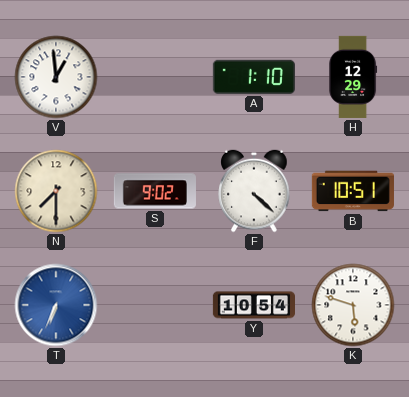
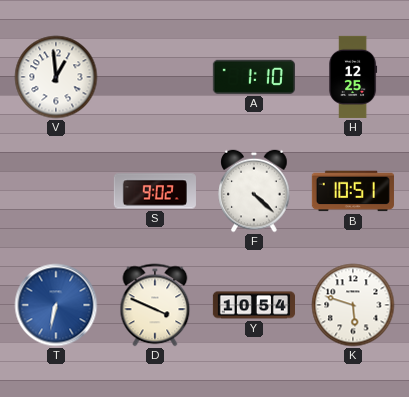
H: 12:29 -> 12:25
N: 7:30 -> none
T: 6:34 -> 6:32
D: none -> 3:49
